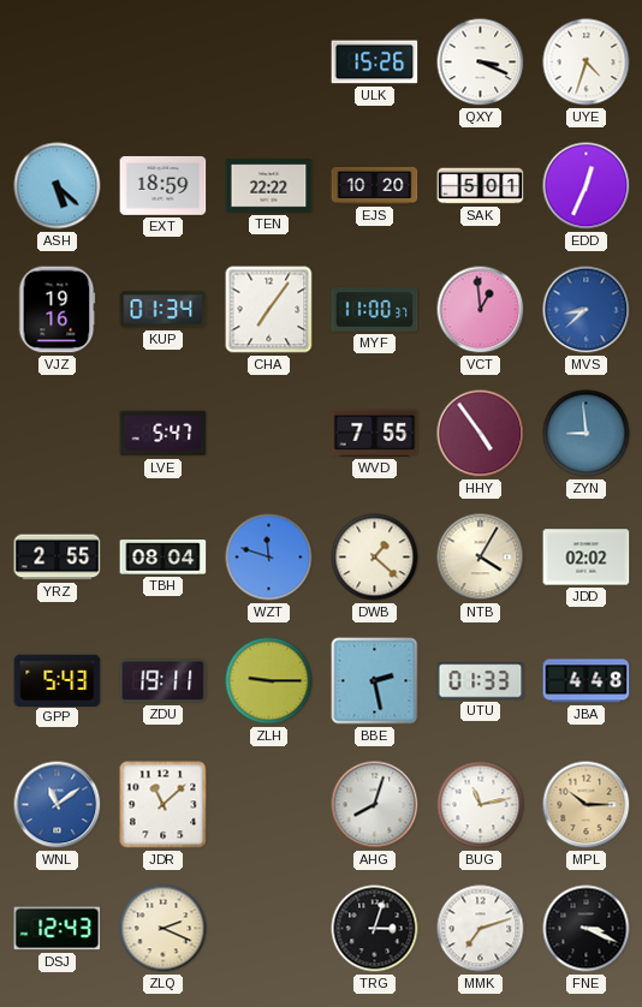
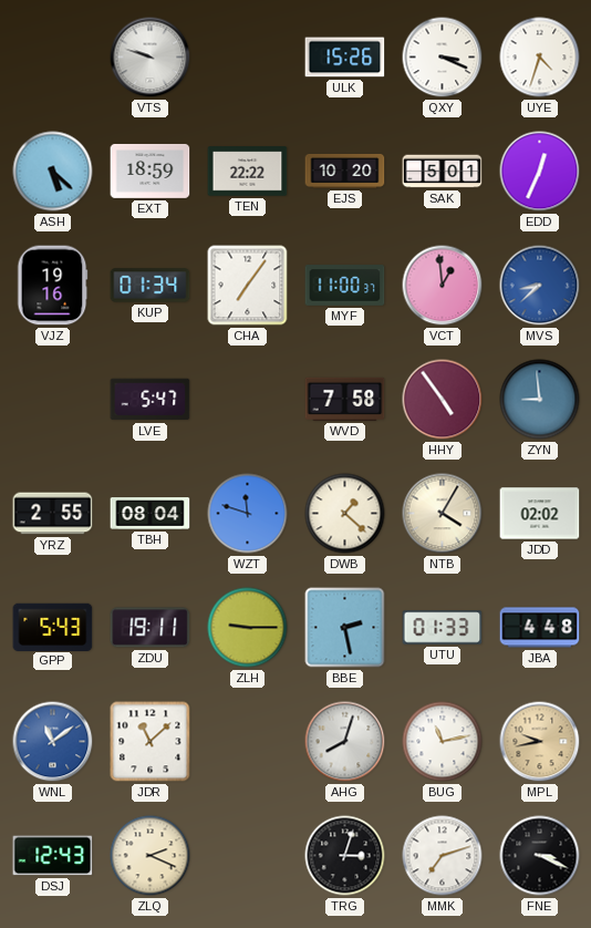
VTS: none -> 9:48
WVD: 7:55 -> 7:58
MPL: 10:15 -> 9:43
